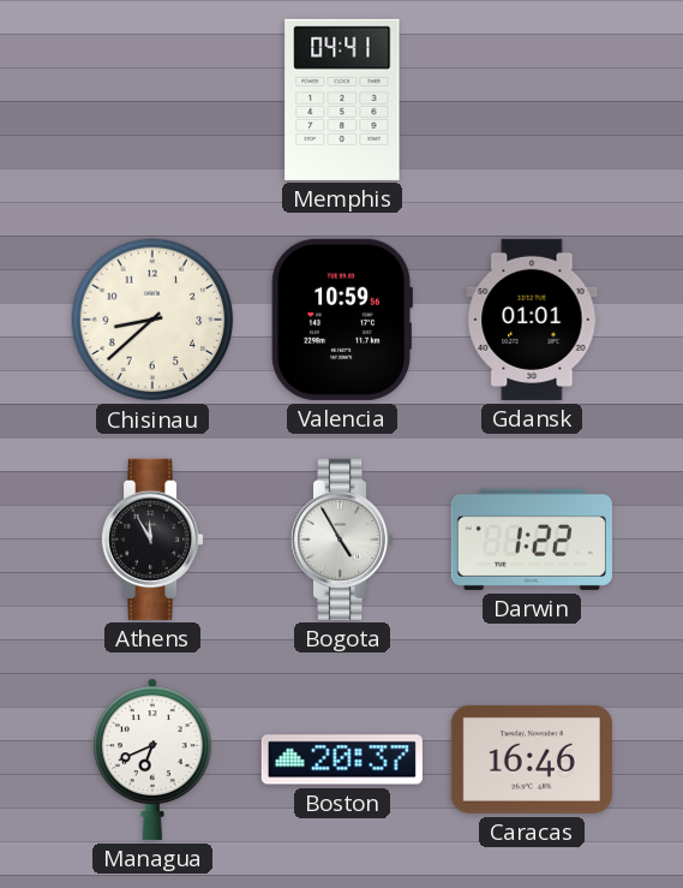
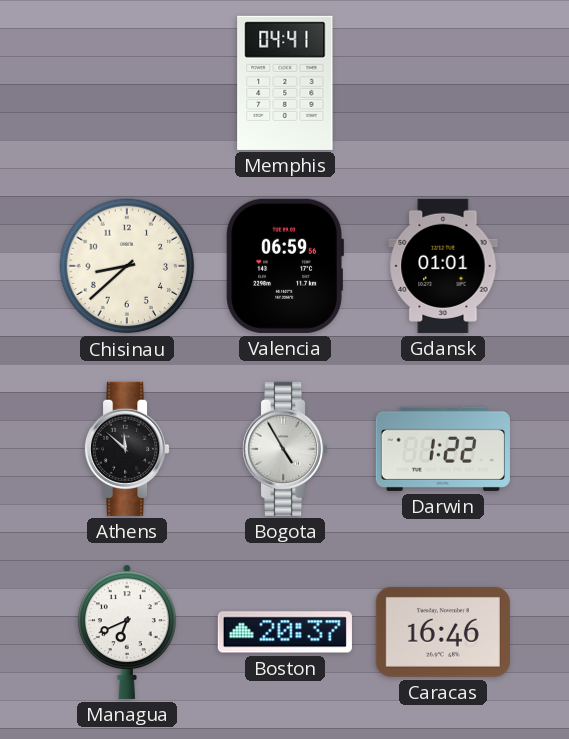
Valencia: 10:59 -> 06:59
Athens: 11:55 -> 11:52
